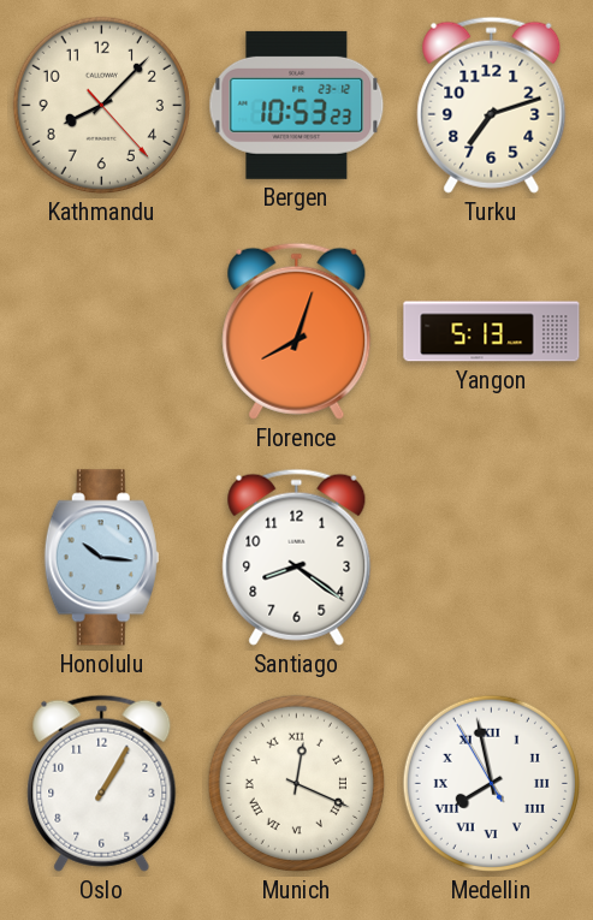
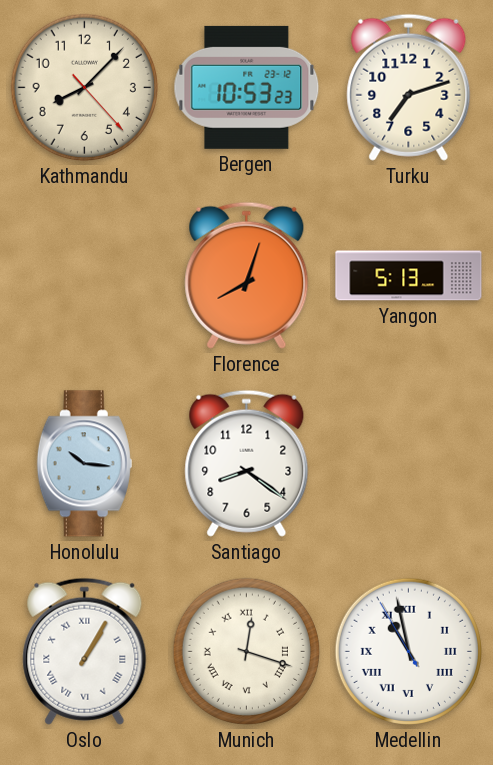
Oslo numerals: Arabic -> Roman
Munich: 12:19 -> 12:18
Medellin: 7:57 -> 10:57
